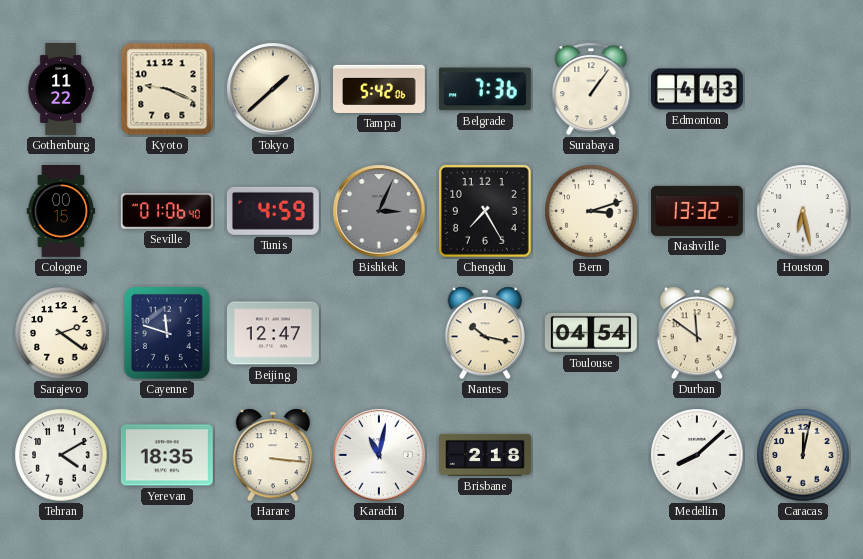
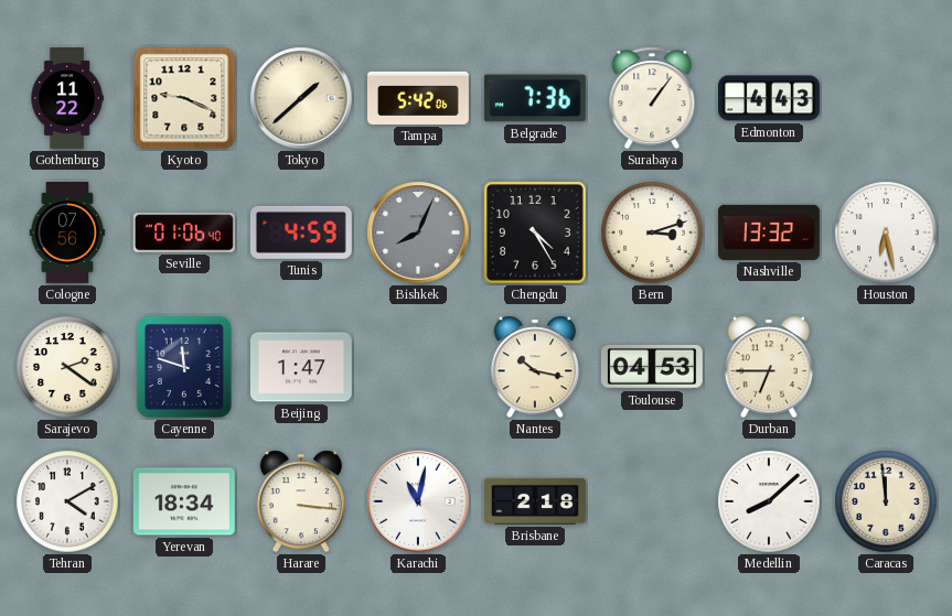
Cologne: 00:15 -> 07:56
Bishkek: 3:04 -> 8:04
Chengdu: 7:25 -> 4:25
Beijing: 12:47 -> 1:47
Toulouse: 04:54 -> 04:53
Durban: 11:51 -> 6:45
Yerevan: 18:35 -> 18:34
Caracas: 12:02 -> 11:59
